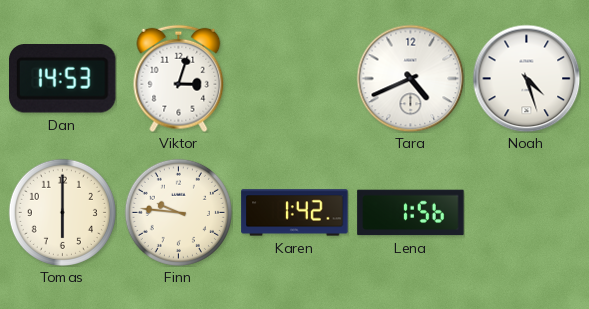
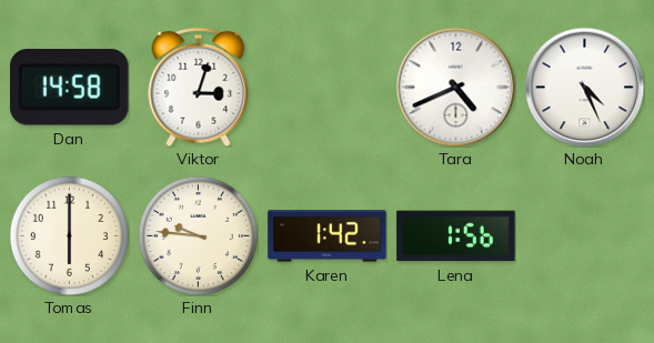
Dan: 14:53 -> 14:58
Noah: 4:27 -> 4:26
